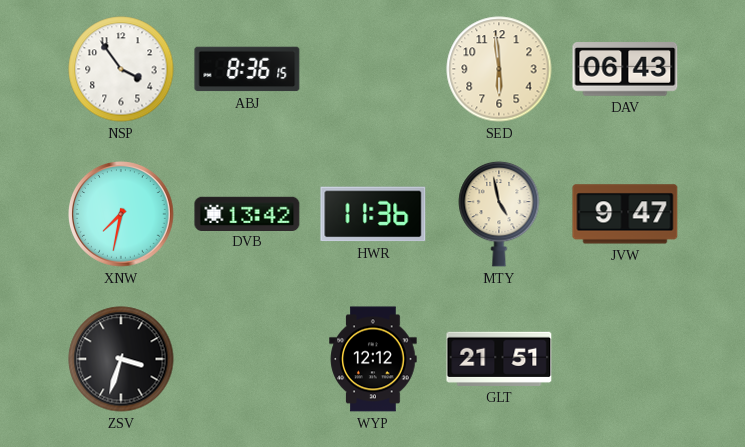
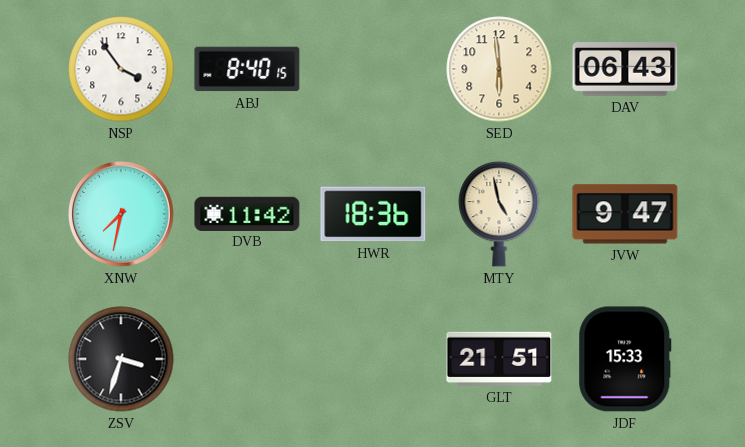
ABJ: 8:36 -> 8:40
DVB: 13:42 -> 11:42
HWR: 11:36 -> 18:36
WYP: 12:12 -> none
JDF: none -> 15:33
